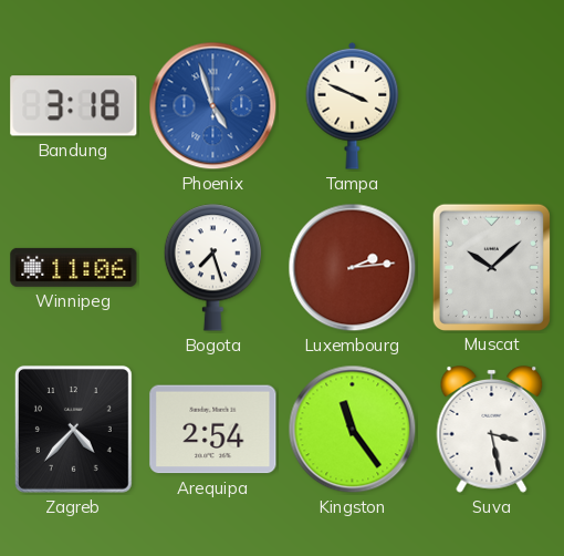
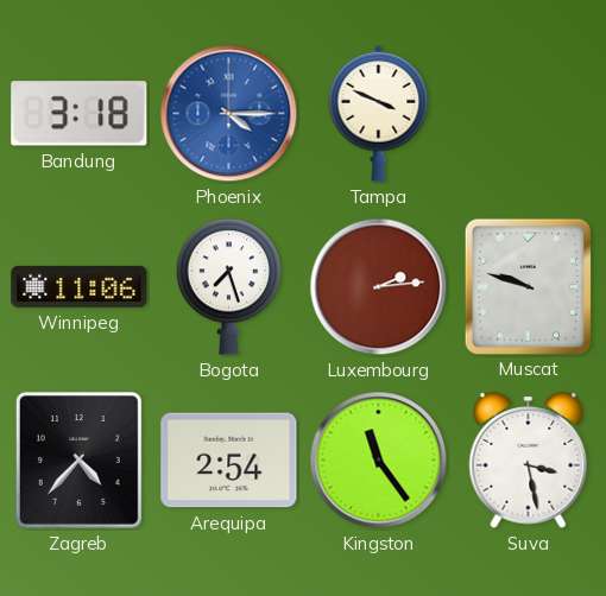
Phoenix: 4:57 -> 4:15
Muscat: 10:08 -> 9:48
